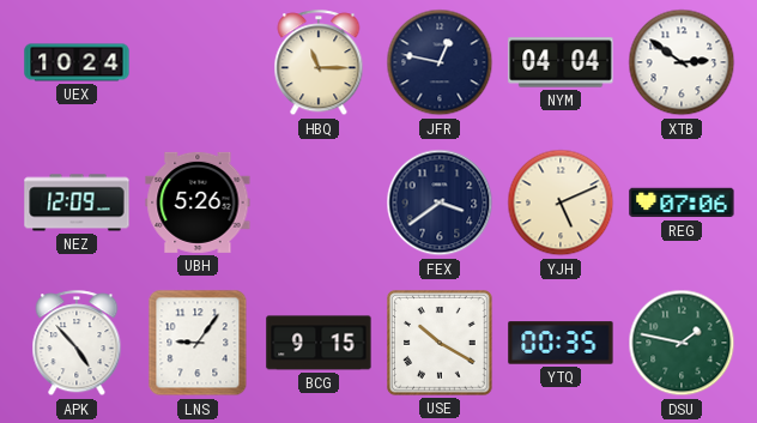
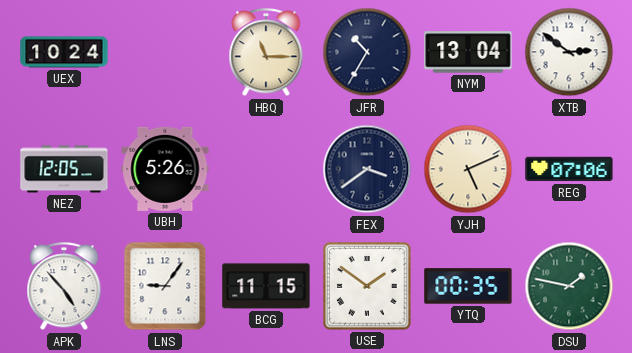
JFR: 12:47 -> 10:35
NYM: 04:04 -> 13:04
NEZ: 12:09 -> 12:05
BCG: 9:15 -> 11:15
USE: 10:20 -> 1:51
